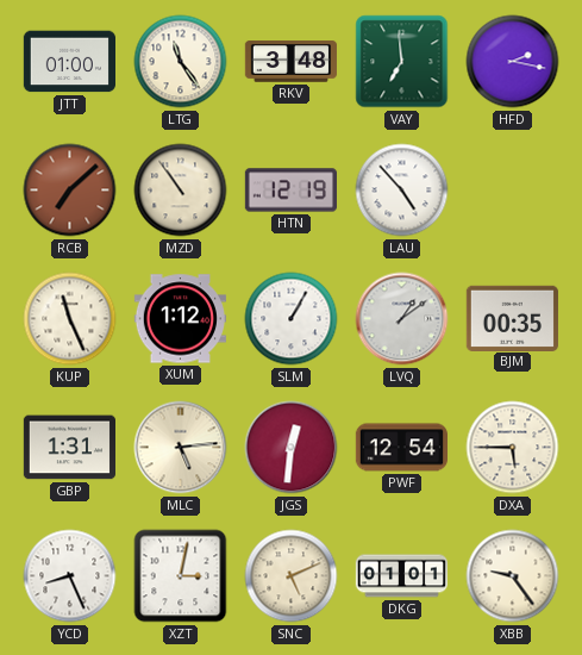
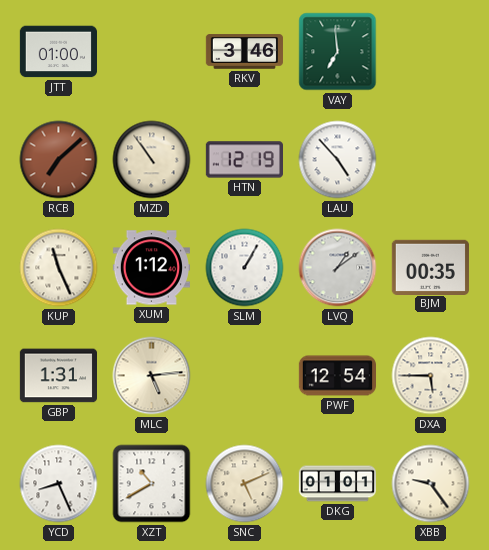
LTG: 11:24 -> none
RKV: 3:48 -> 3:46
HFD: 2:17 -> none
JGS: 12:31 -> none
XZT: 3:02 -> 10:40
